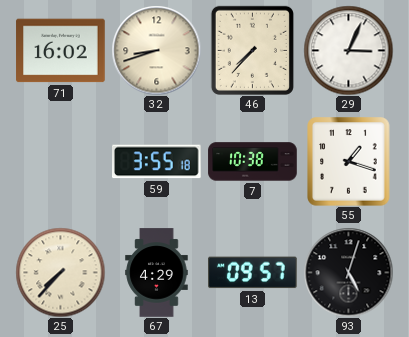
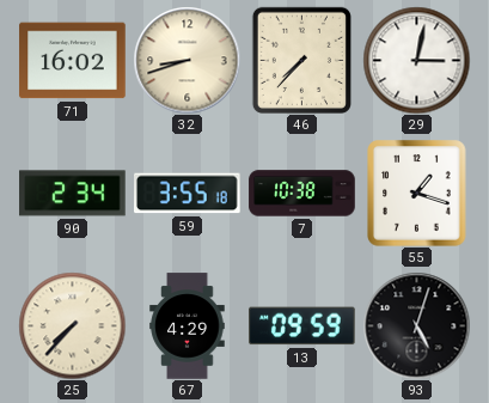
29: 3:04 -> 3:02
90: none -> 2:34
13: 09:57 -> 09:59
